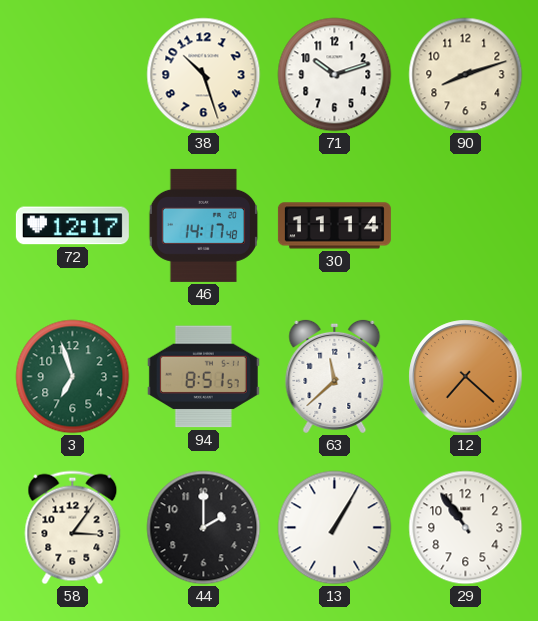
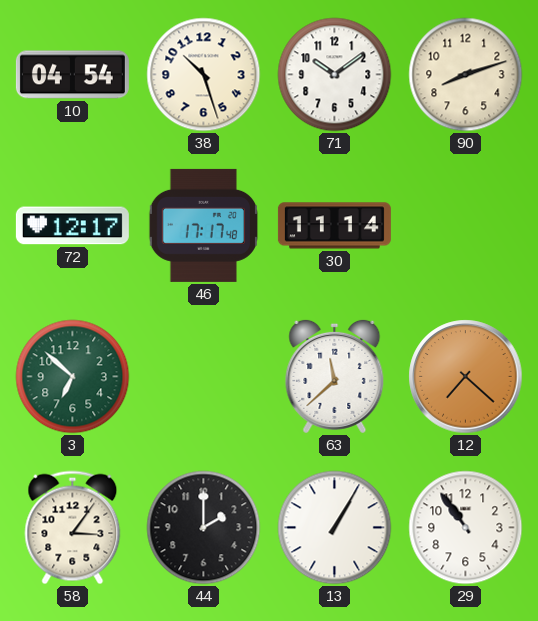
10: none -> 04:54
71: 10:12 -> 10:09
46: 14:17 -> 17:17
3: 6:57 -> 6:52
94: 8:51 -> none
